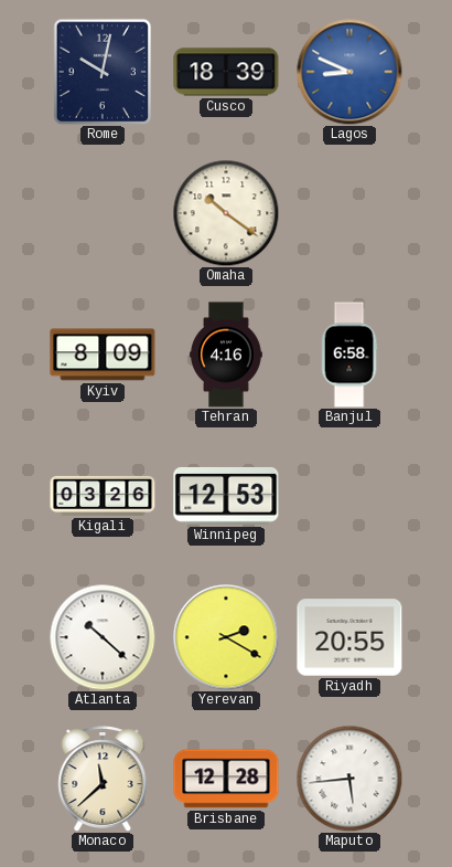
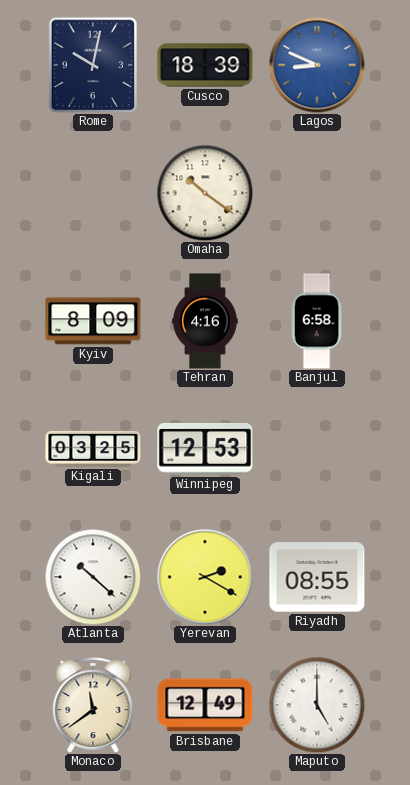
Kigali: 03:26 -> 03:25
Riyadh: 20:55 -> 08:55
Monaco: 11:38 -> 11:39
Brisbane: 12:28 -> 12:49
Maputo: 5:44 -> 5:00
